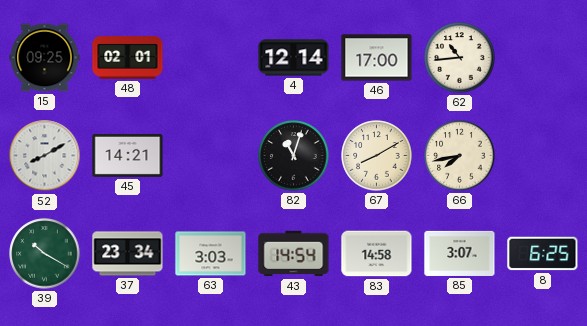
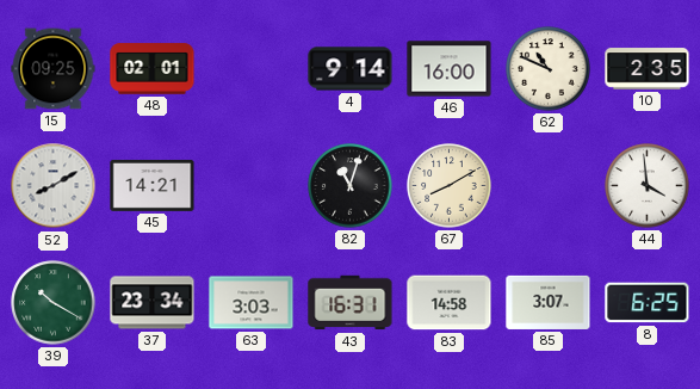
4: 12:14 -> 9:14
46: 17:00 -> 16:00
62: 10:44 -> 10:49
10: none -> 2:35
66: 7:43 -> none
44: none -> 3:59
43: 14:54 -> 16:31
